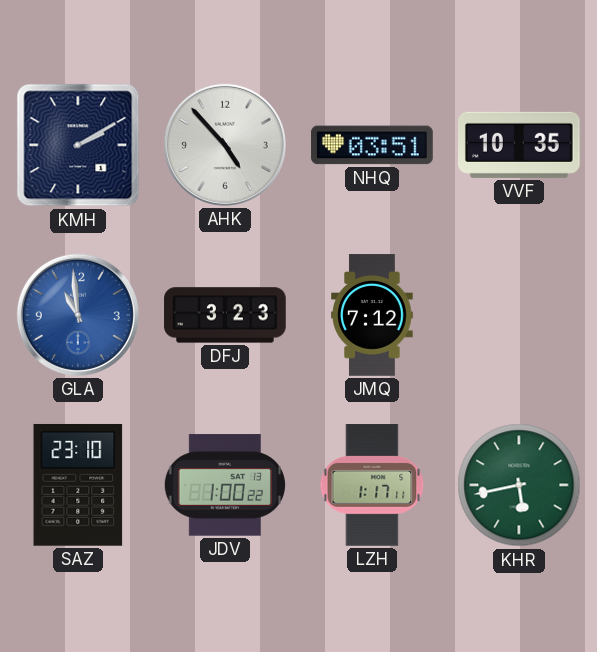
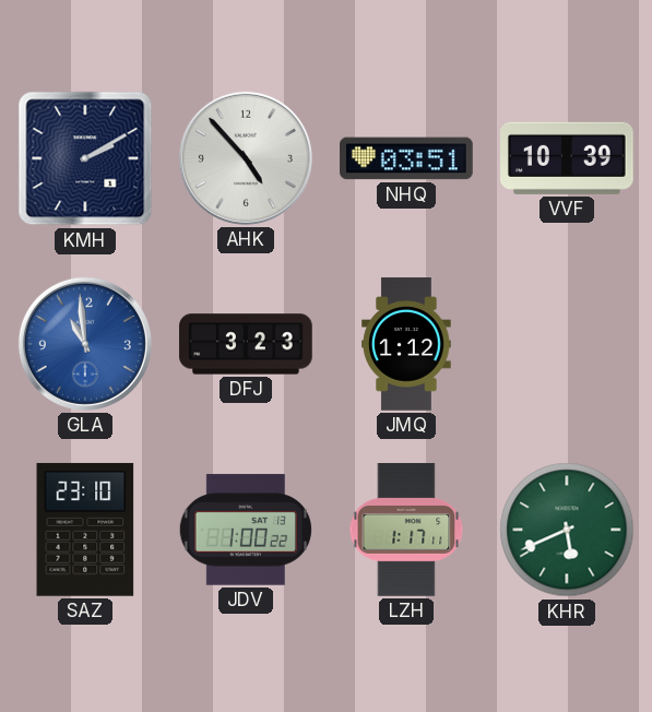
VVF: 10:35 -> 10:39
JMQ: 7:12 -> 1:12
KHR: 5:43 -> 5:41
